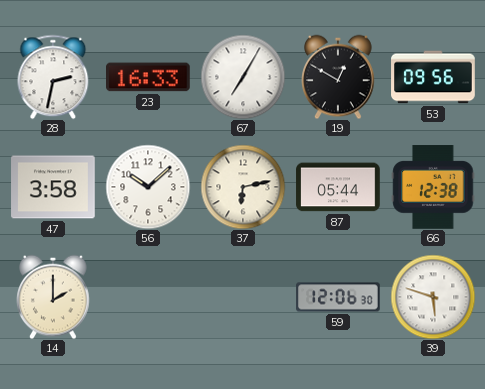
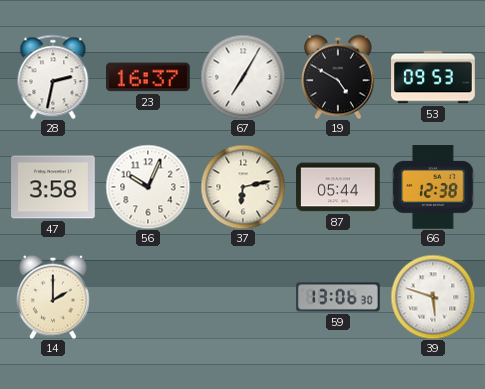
23: 16:33 -> 16:37
19: 12:50 -> 4:50
53: 09:56 -> 09:53
56: 10:08 -> 10:04
59: 12:06 -> 13:06
